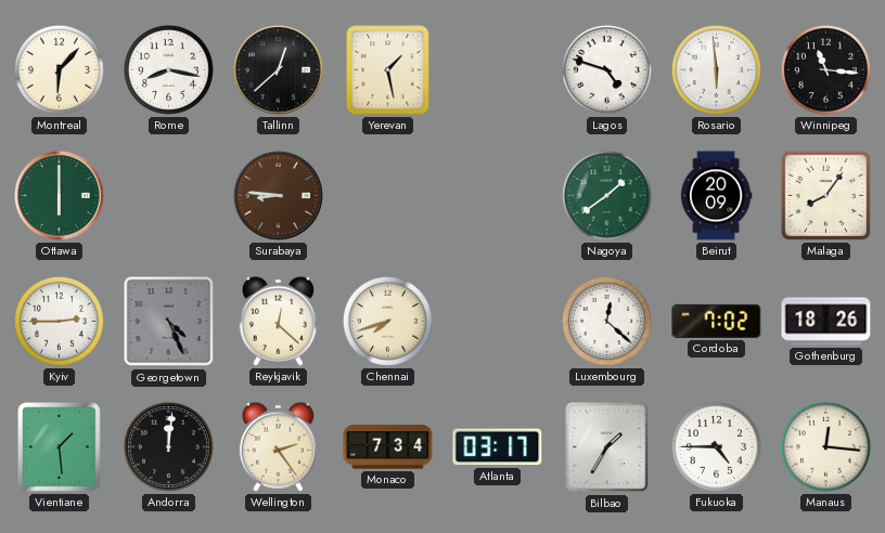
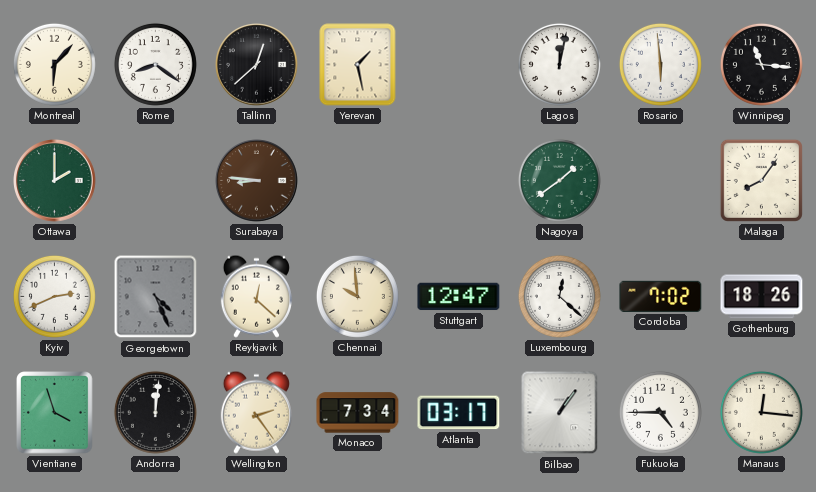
Rome: 8:17 -> 8:21
Lagos: 4:48 -> 12:02
Ottawa: 6:00 -> 2:00
Beirut: 20:09 -> none
Kyiv: 2:45 -> 2:41
Chennai: 7:42 -> 9:59
Stuttgart: none -> 12:47
Vientiane: 1:29 -> 3:57
Bilbao: 1:35 -> 1:06
